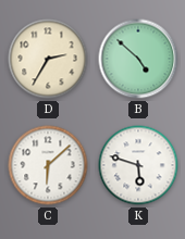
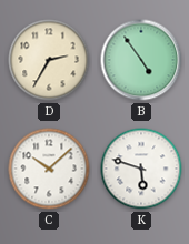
B: 4:52 -> 4:54
C: 6:08 -> 10:08
